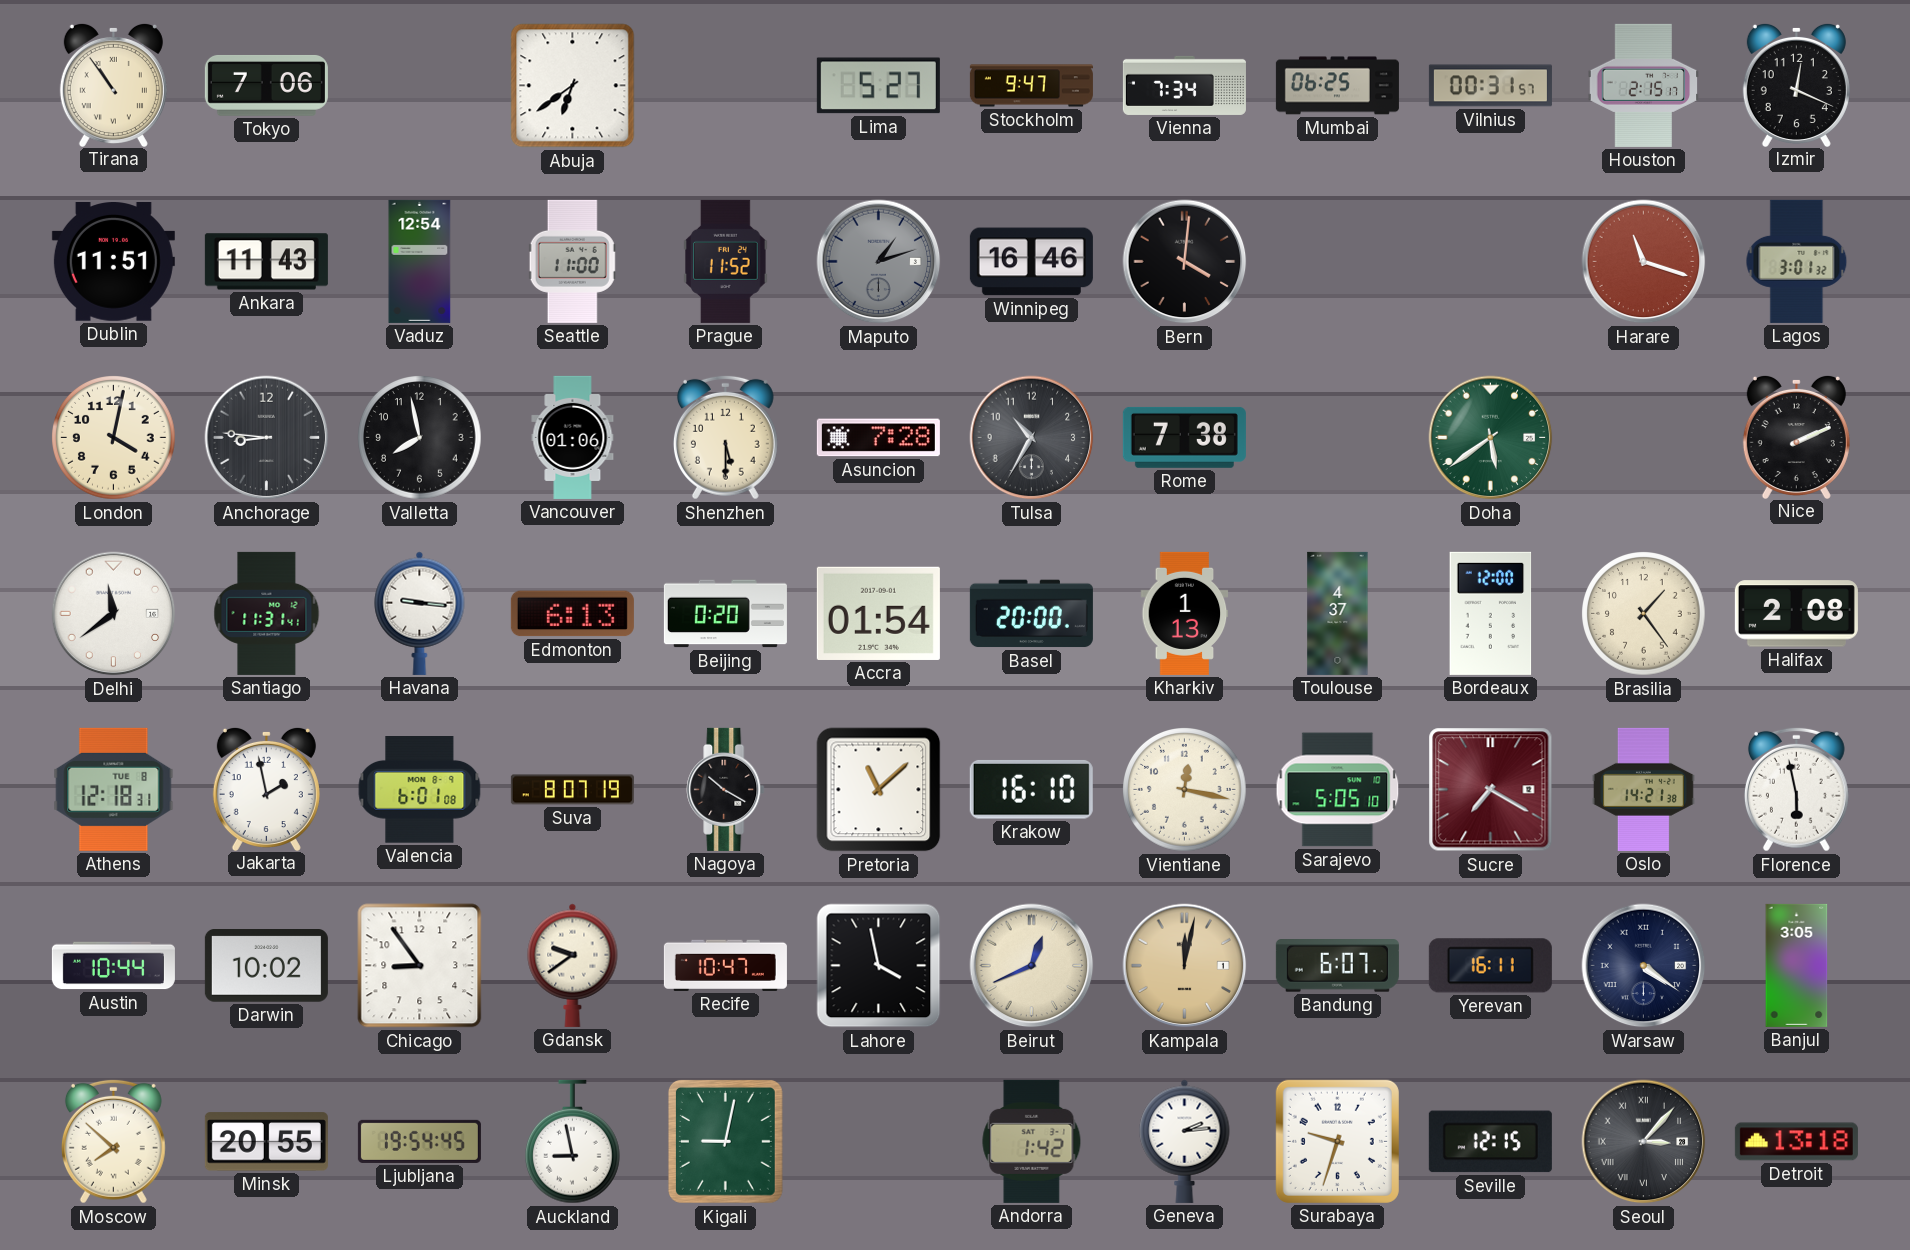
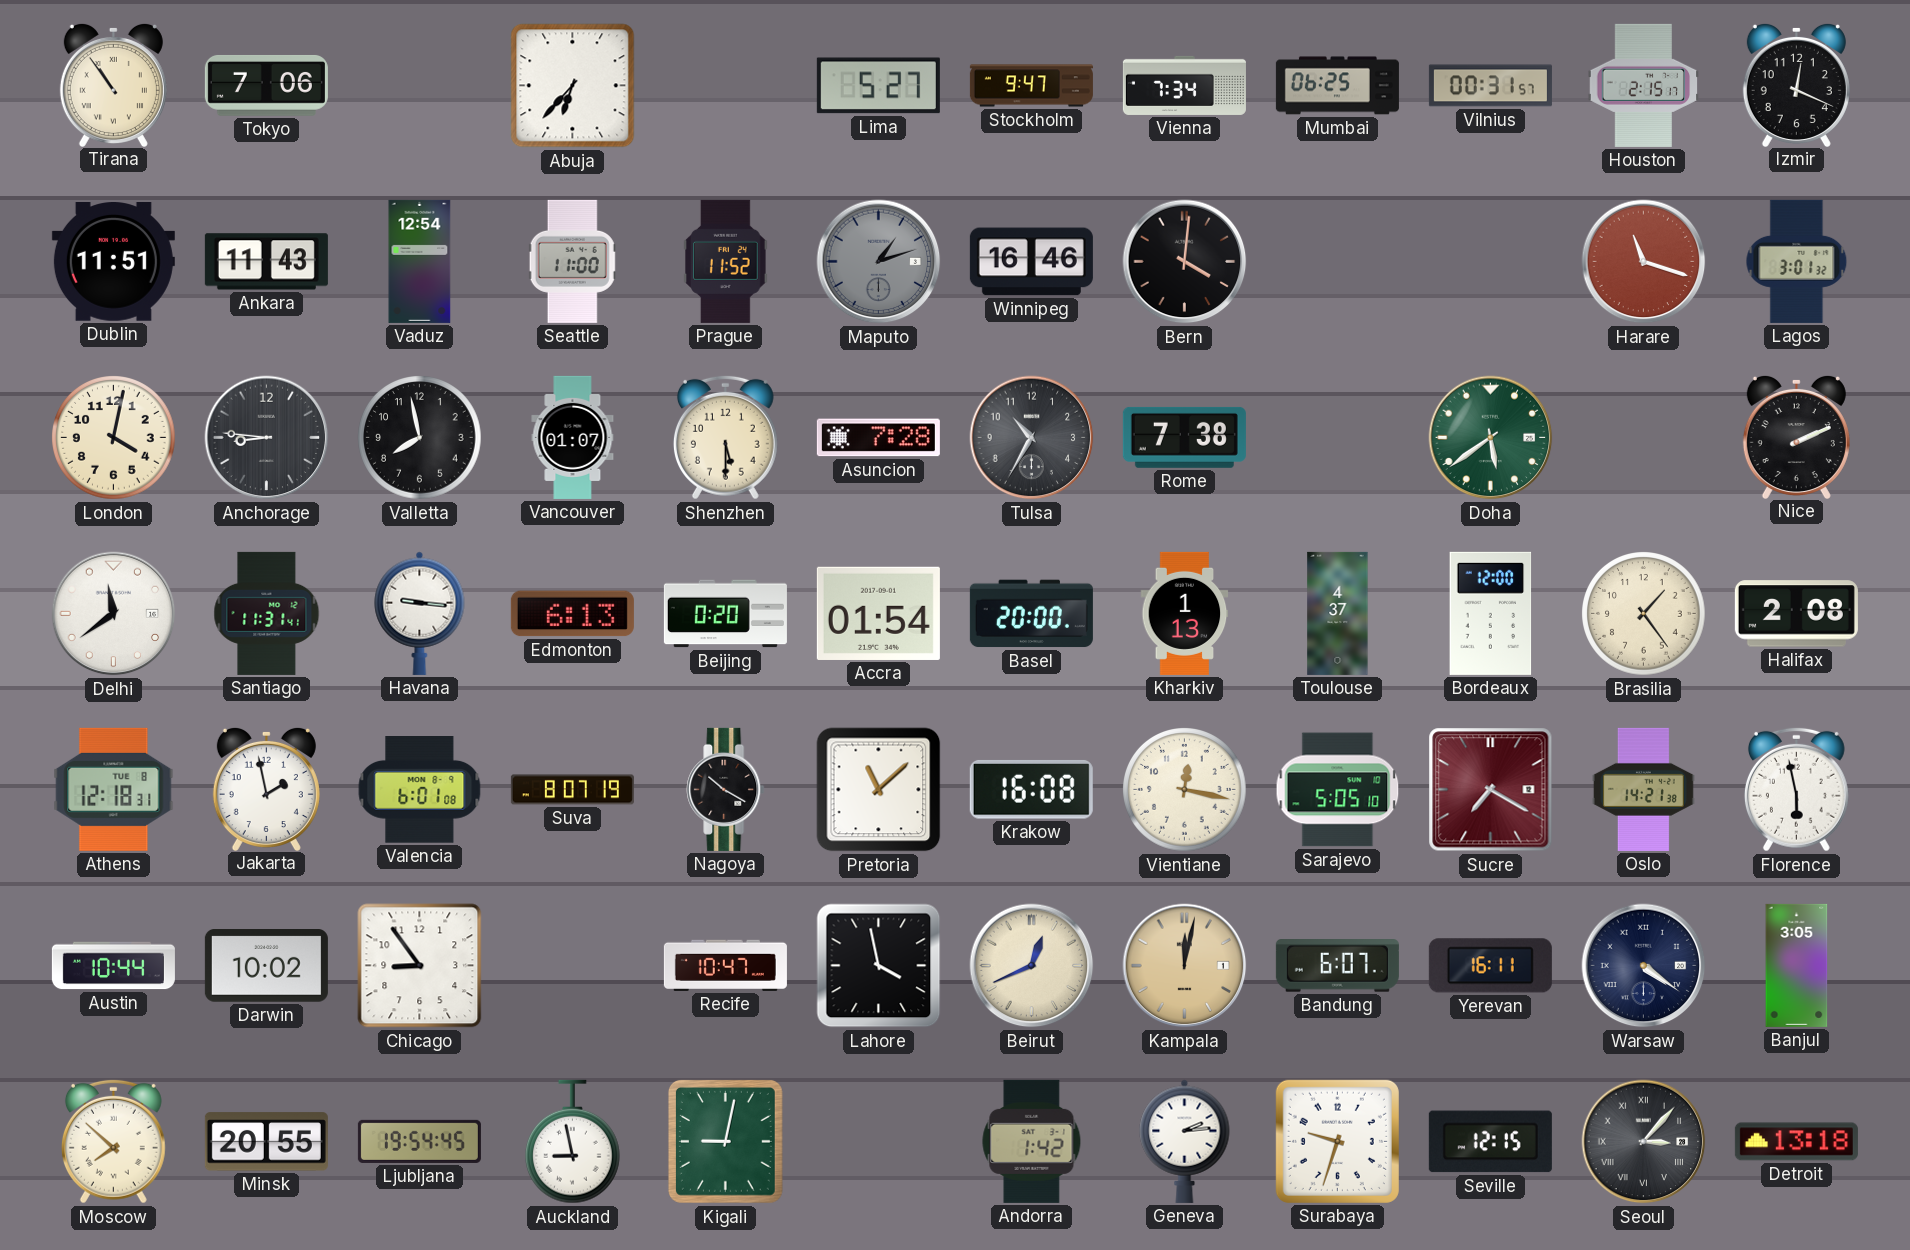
Abuja: 6:39 -> 6:37
Vancouver: 01:06 -> 01:07
Krakow: 16:10 -> 16:08
Gdansk: 9:39 -> none
